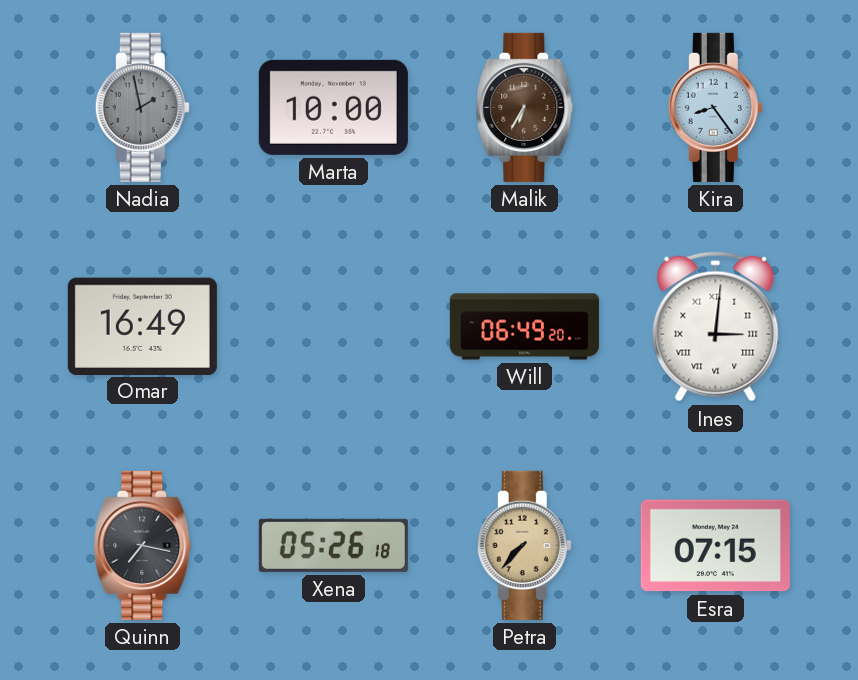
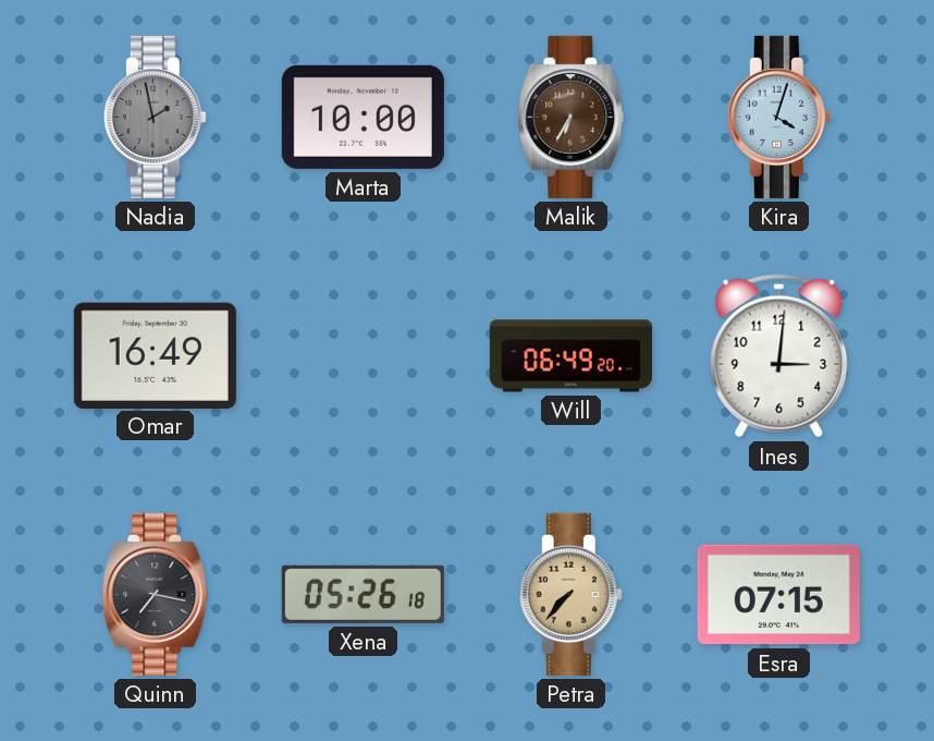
Kira: 8:24 -> 4:03
Ines numerals: Roman -> Arabic
